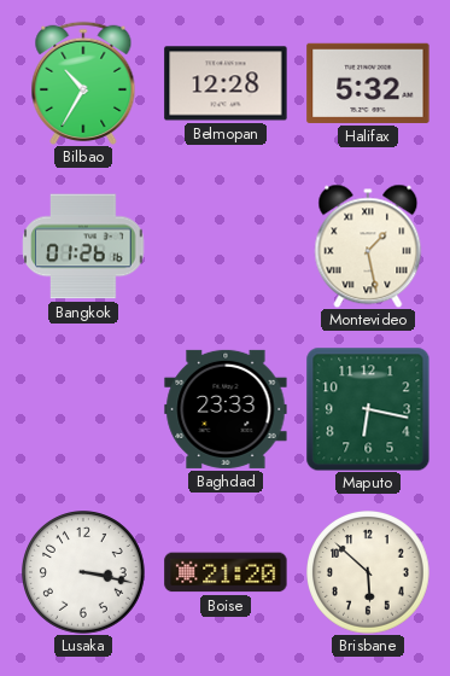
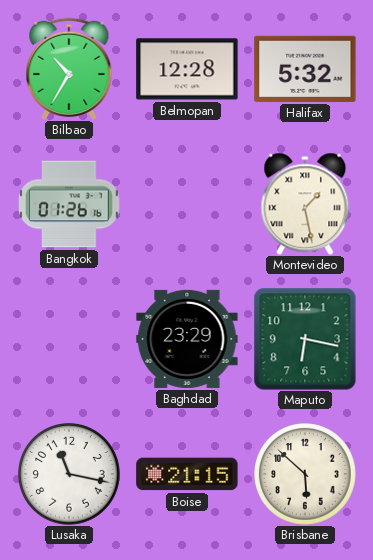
Baghdad: 23:33 -> 23:29
Lusaka: 3:17 -> 11:17
Boise: 21:20 -> 21:15
